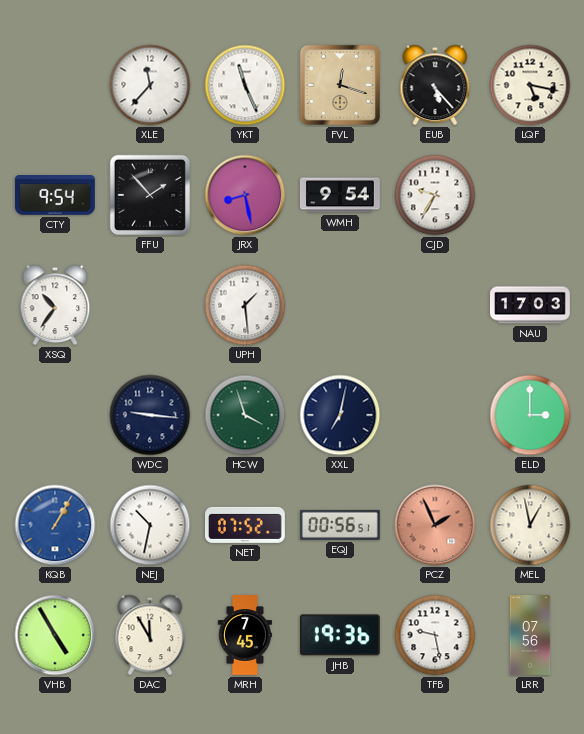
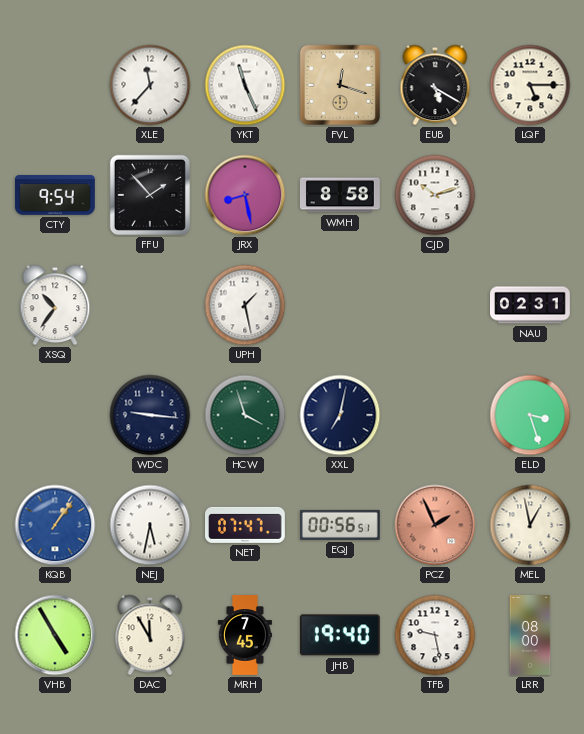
EUB: 5:23 -> 5:20
LQF: 5:17 -> 5:15
WMH: 9:54 -> 8:58
CJD: 9:35 -> 10:12
UPH: 1:29 -> 1:28
NAU: 17:03 -> 02:31
ELD: 3:00 -> 3:27
KQB: 1:05 -> 1:06
NEJ: 10:32 -> 5:32
NET: 07:52 -> 07:47
JHB: 19:36 -> 19:40
LRR: 07:56 -> 08:00
